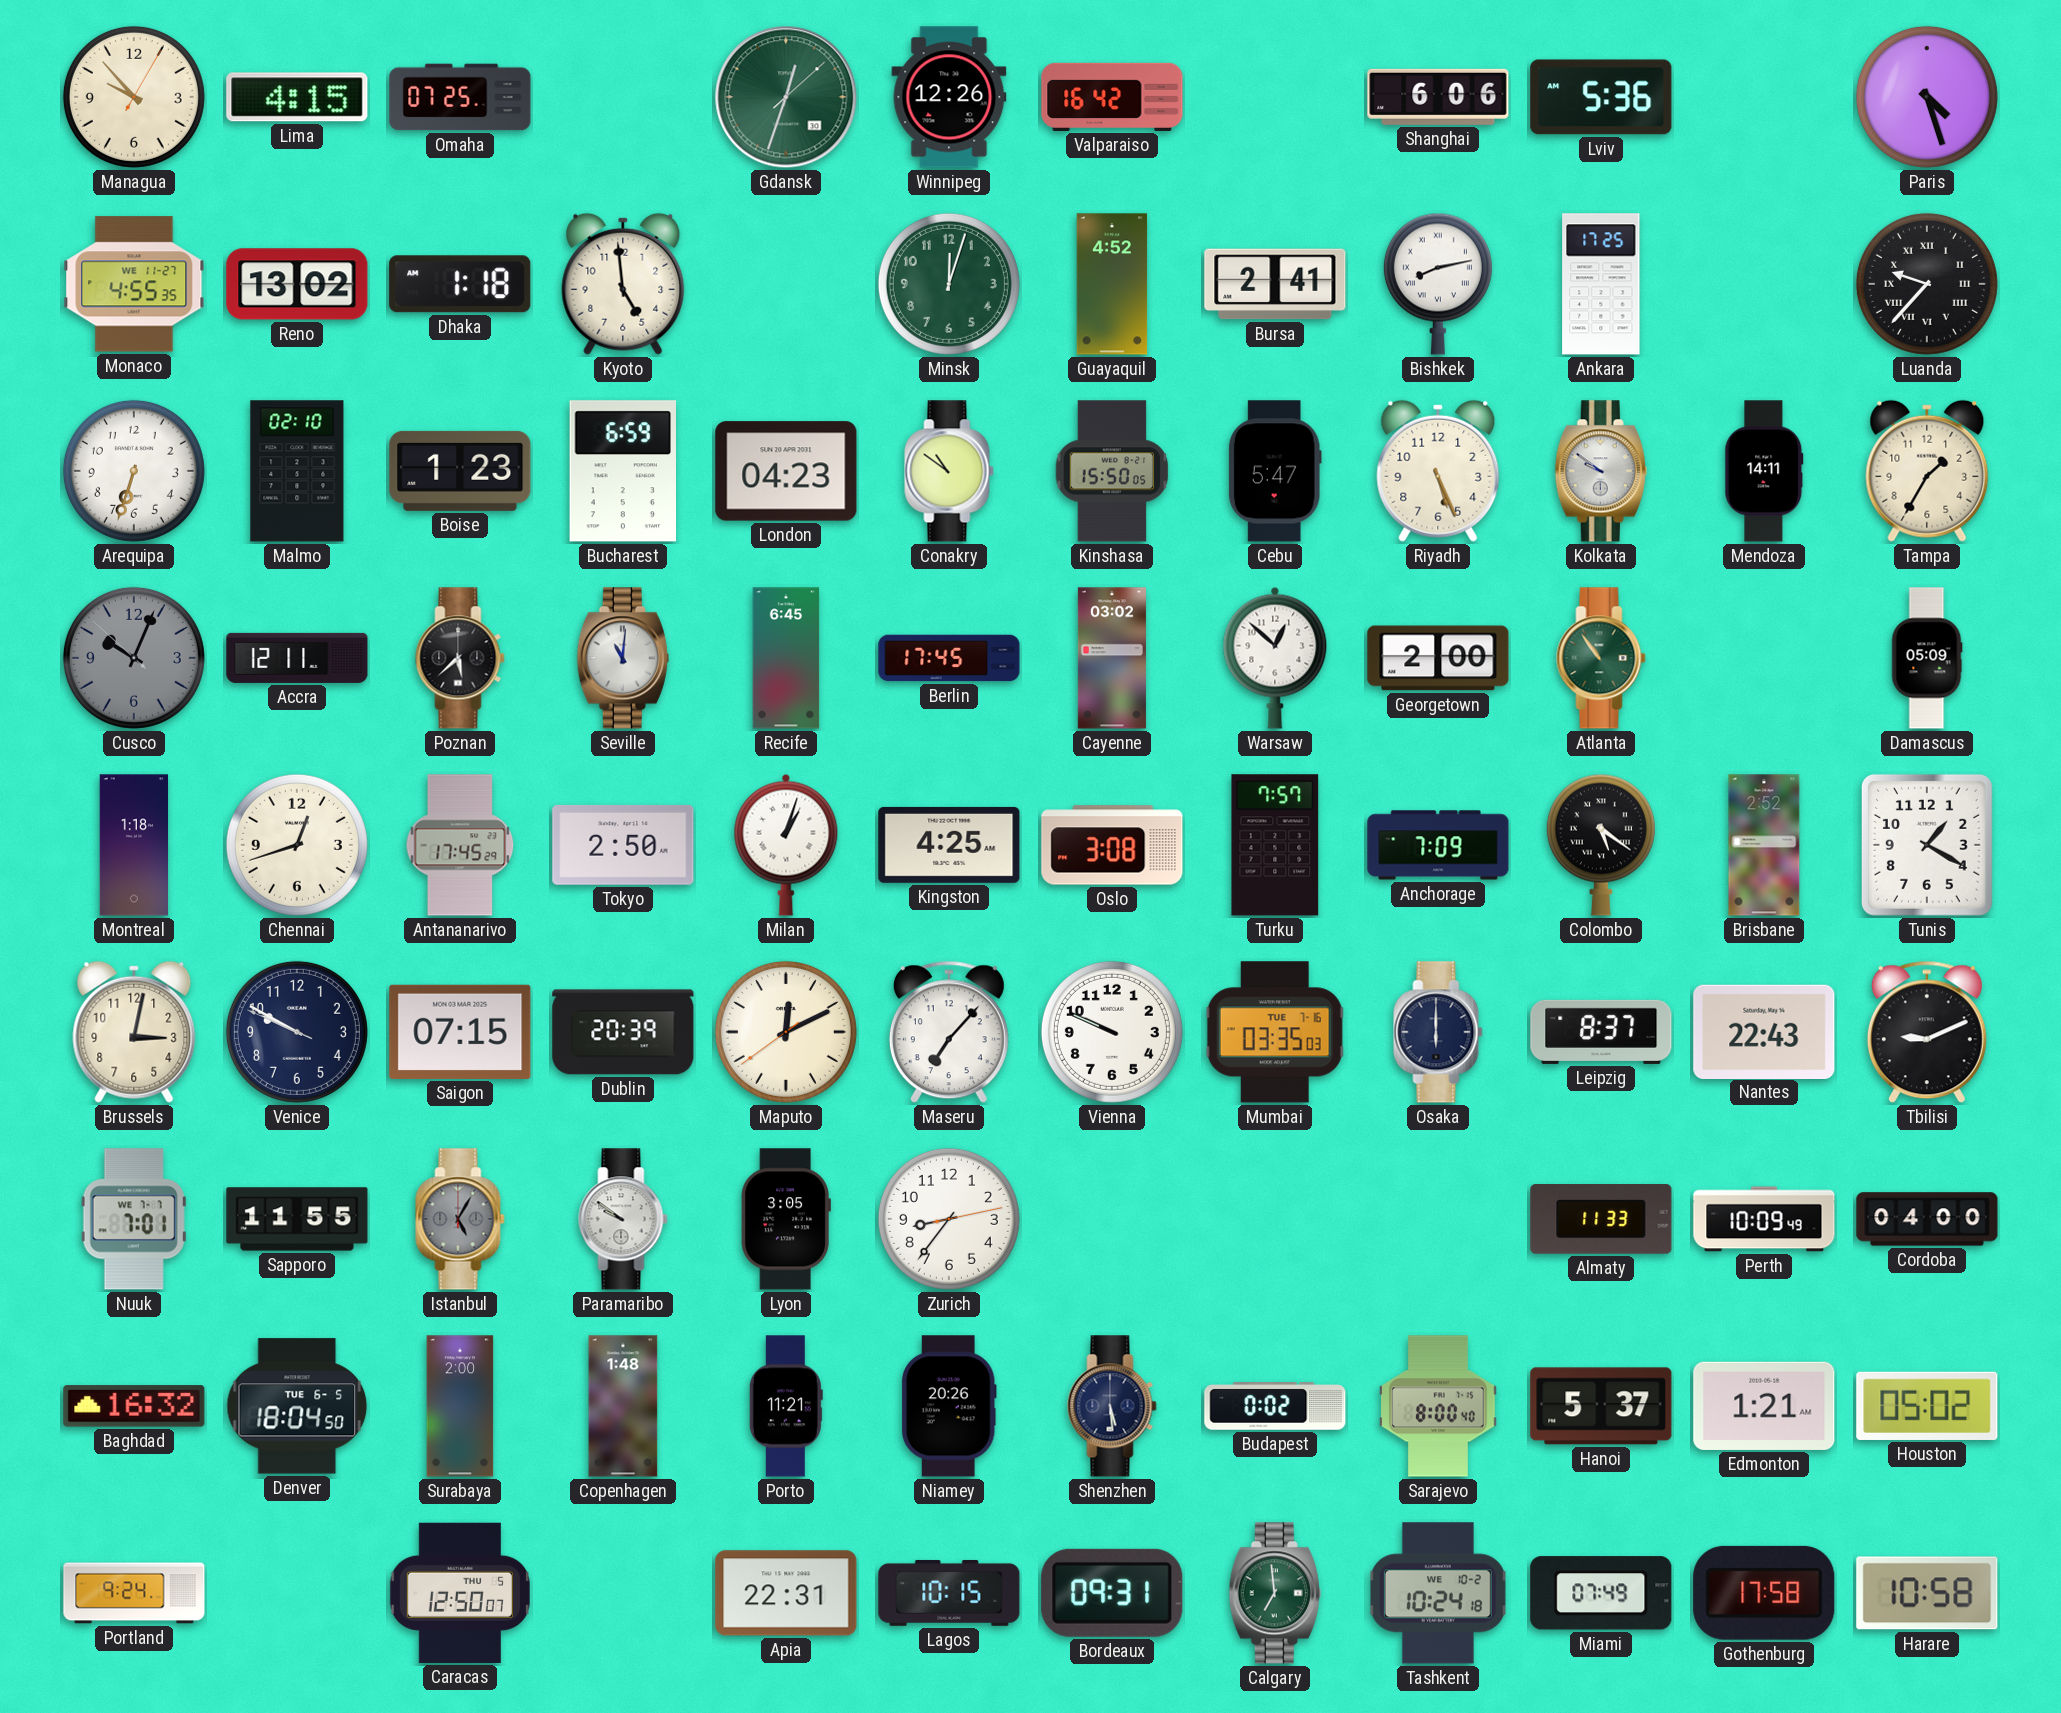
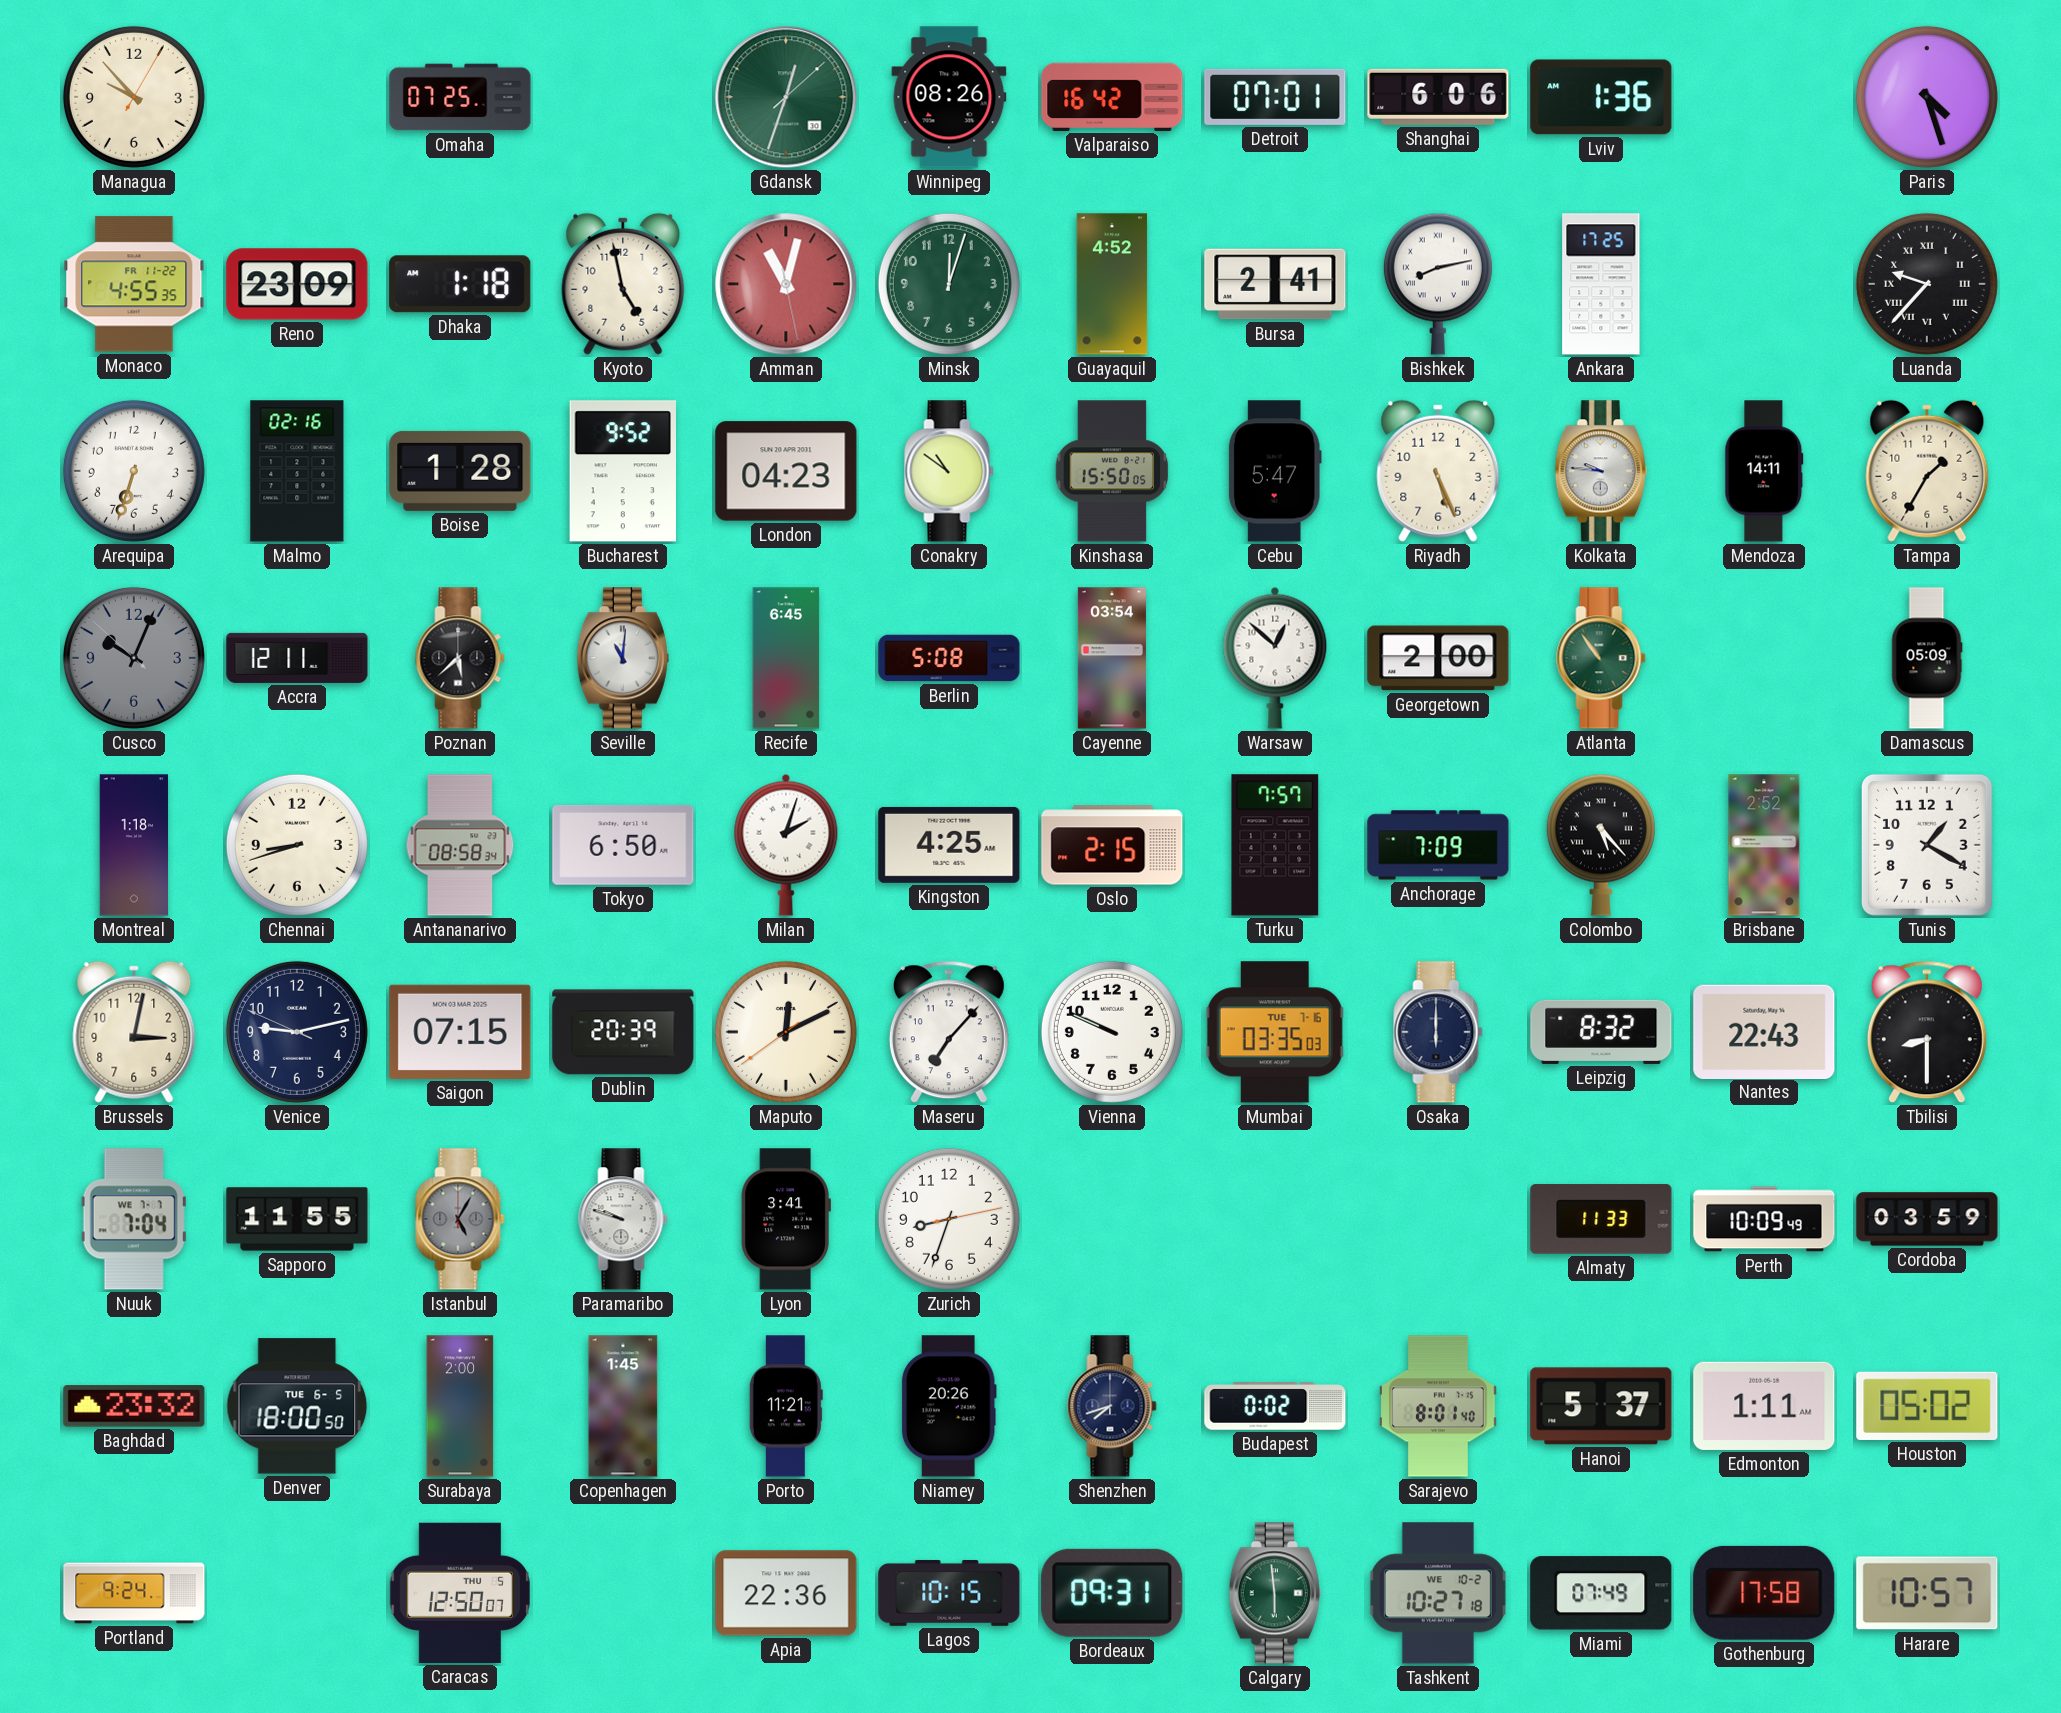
Lima: 4:15 -> none
Winnipeg: 12:26 -> 08:26
Detroit: none -> 07:01
Lviv: 5:36 -> 1:36
Monaco date: WE 11-27 -> FR 11-22
Reno: 13:02 -> 23:09
Kyoto: 4:59 -> 4:58
Amman: none -> 11:02
Malmo: 02:10 -> 02:16
Boise: 1:23 -> 1:28
Bucharest: 6:59 -> 9:52
Kolkata: 9:51 -> 9:46
Berlin: 17:45 -> 5:08
Cayenne: 03:02 -> 03:54
Chennai: 12:42 -> 8:42
Antananarivo: 17:45 -> 08:58
Tokyo: 2:50 -> 6:50
Milan: 1:03 -> 2:03
Oslo: 3:08 -> 2:15
Colombo: 5:21 -> 5:23
Venice: 9:49 -> 9:12
Leipzig: 8:37 -> 8:32
Tbilisi: 9:11 -> 8:30
Nuuk: 7:01 -> 7:04
Paramaribo: 9:51 -> 9:48
Lyon: 3:05 -> 3:41
Zurich: 8:36 -> 8:33
Cordoba: 04:00 -> 03:59
Baghdad: 16:32 -> 23:32
Denver: 18:04 -> 18:00
Copenhagen: 1:48 -> 1:45
Shenzhen: 5:29 -> 7:42
Sarajevo: 8:00 -> 8:01
Edmonton: 1:21 -> 1:11
Apia: 22:31 -> 22:36
Calgary: 6:59 -> 5:59
Tashkent: 10:24 -> 10:27
Harare: 10:58 -> 10:57
